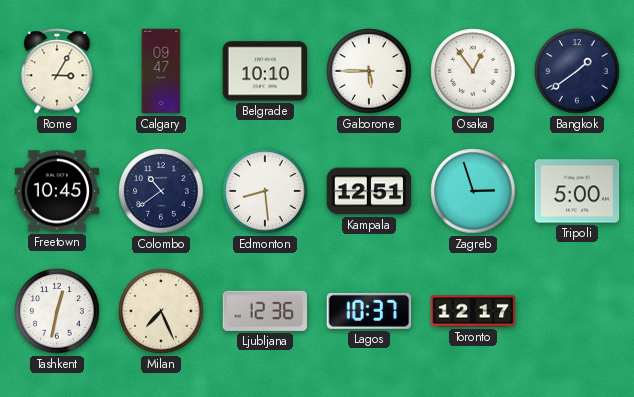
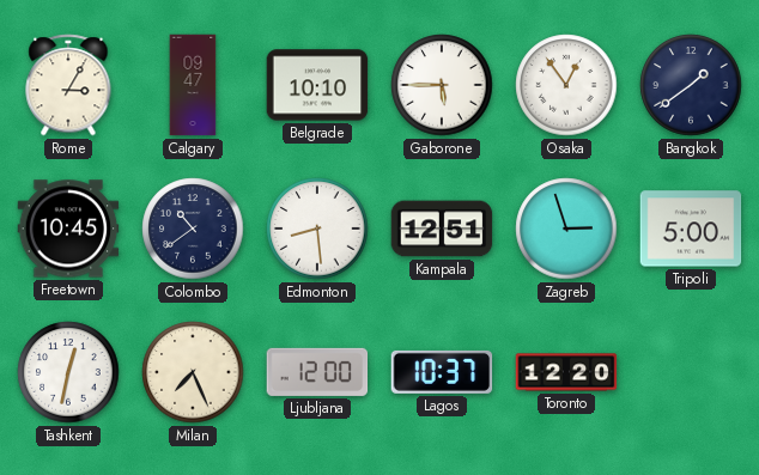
Ljubljana: 12:36 -> 12:00
Toronto: 12:17 -> 12:20
